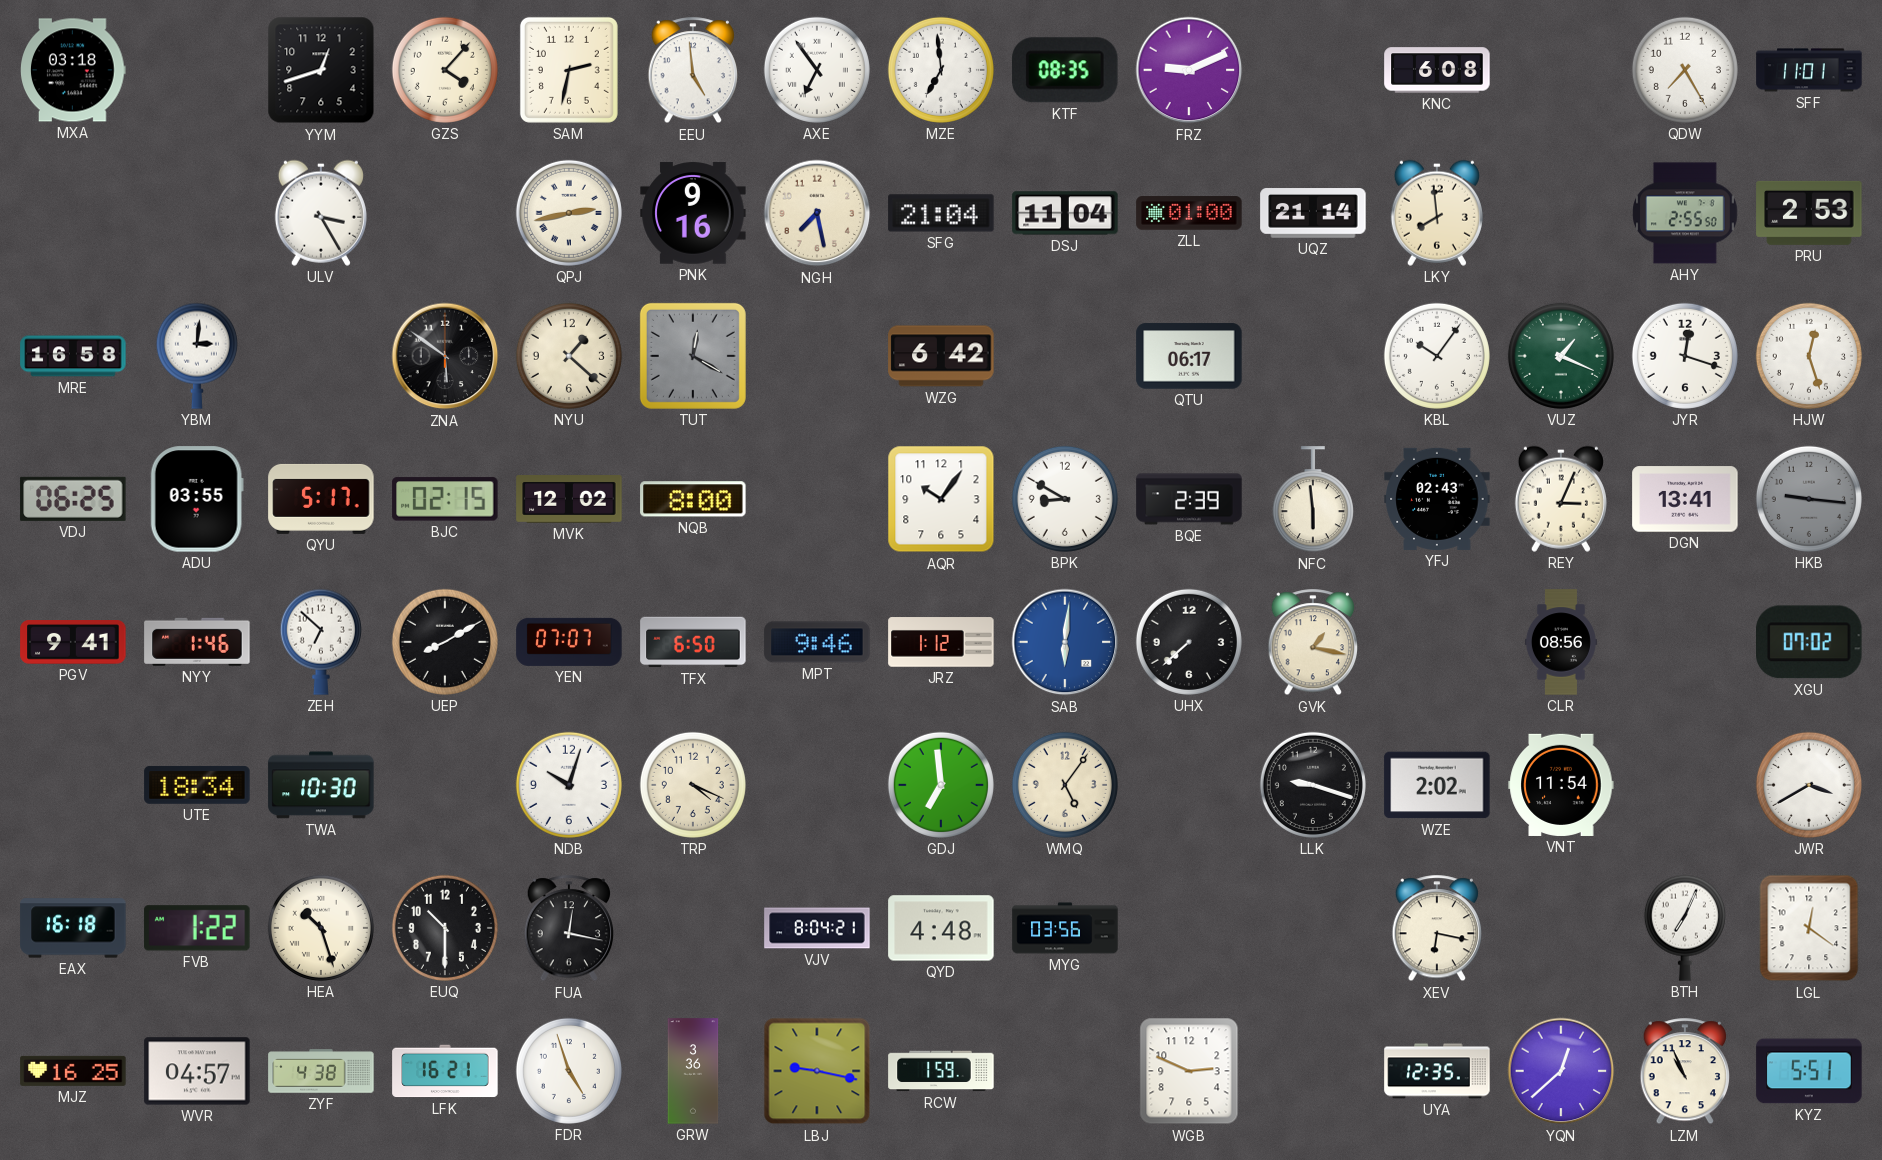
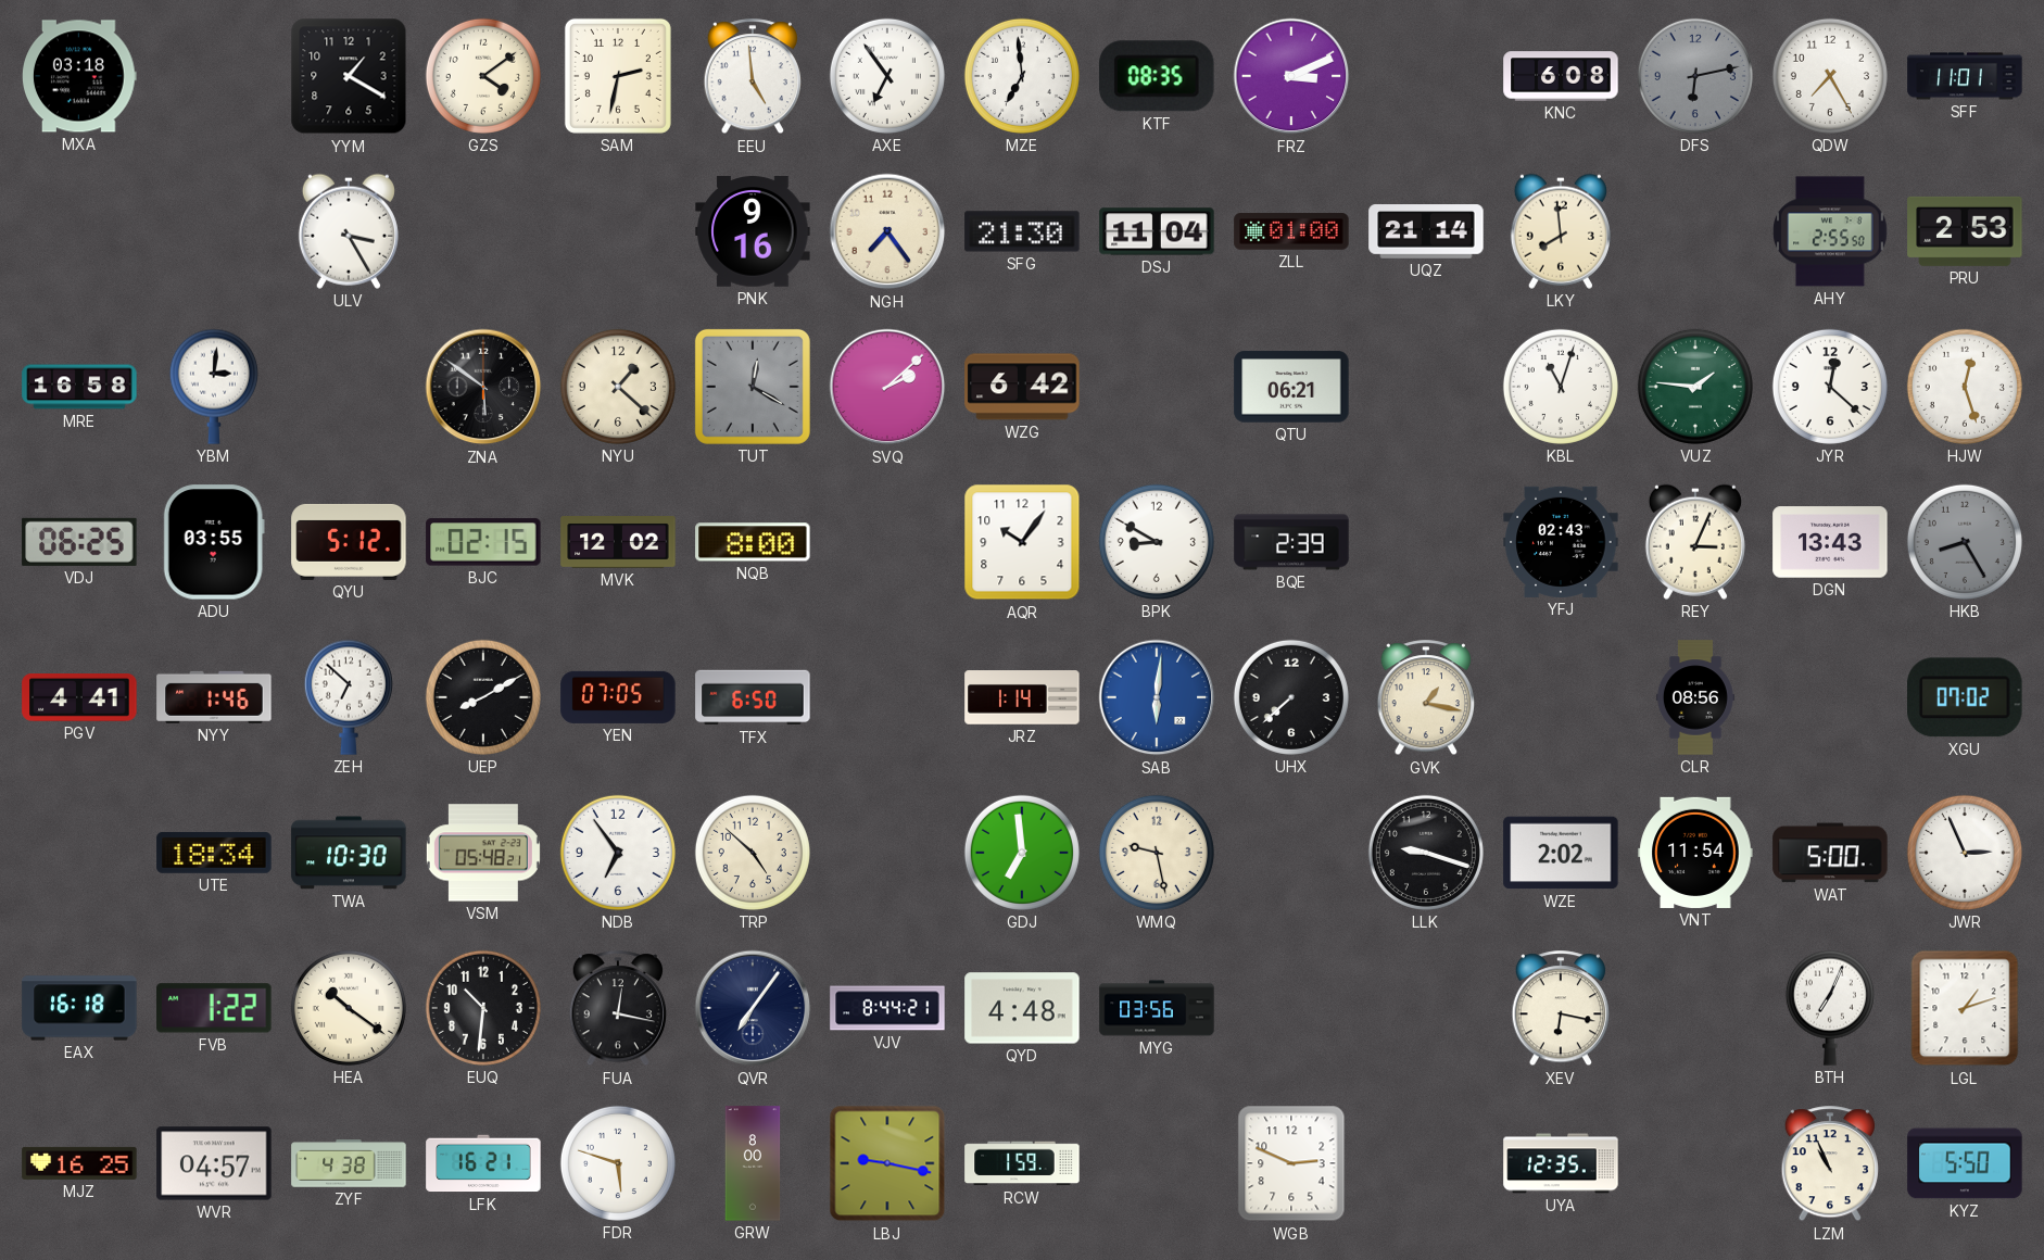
YYM: 12:42 -> 1:20
GZS: 4:07 -> 4:09
FRZ: 9:11 -> 3:11
DFS: none -> 6:13
QPJ: 2:43 -> none
NGH: 7:28 -> 7:24
SFG: 21:04 -> 21:30
SVQ: none -> 2:08
QTU: 06:17 -> 06:21
KBL: 10:06 -> 11:03
VUZ: 1:19 -> 1:46
JYR: 12:18 -> 12:22
QYU: 5:17 -> 5:12
NFC: 5:59 -> none
DGN: 13:41 -> 13:43
HKB: 9:16 -> 8:25
PGV: 9:41 -> 4:41
YEN: 07:07 -> 07:05
MPT: 9:46 -> none
JRZ: 1:12 -> 1:14
VSM: none -> 05:48
NDB: 10:03 -> 6:54
TRP: 4:19 -> 4:52
WMQ: 5:06 -> 9:28
WAT: none -> 5:00
JWR: 3:40 -> 2:56
HEA: 10:27 -> 10:21
EUQ: 10:30 -> 10:31
QVR: none -> 7:06
VJV: 8:04 -> 8:44
LGL: 12:21 -> 1:12
FDR: 4:57 -> 5:48
GRW: 3:36 -> 8:00
YQN: 12:38 -> none
KYZ: 5:51 -> 5:50
